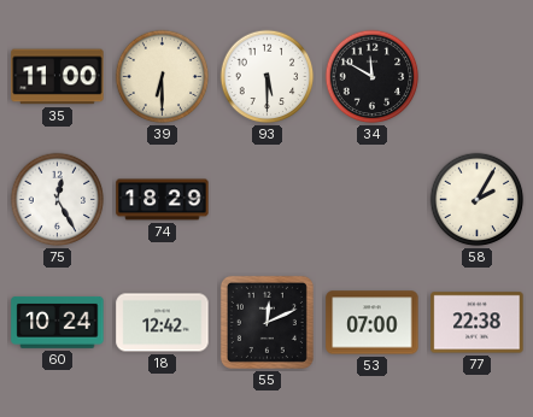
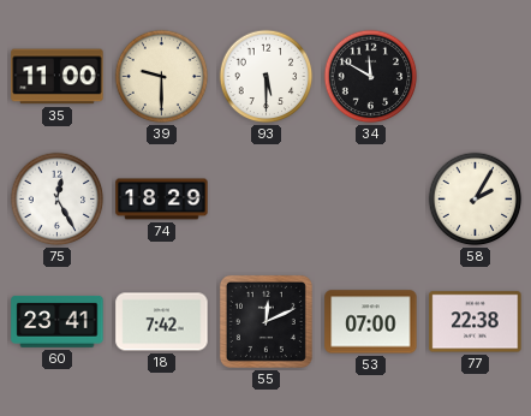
39: 6:30 -> 9:30
60: 10:24 -> 23:41
18: 12:42 -> 7:42
